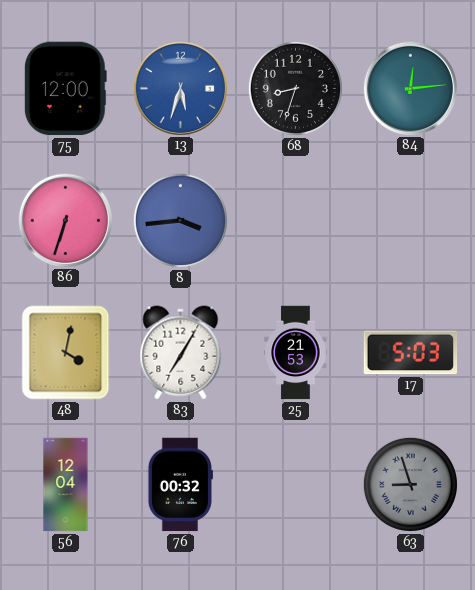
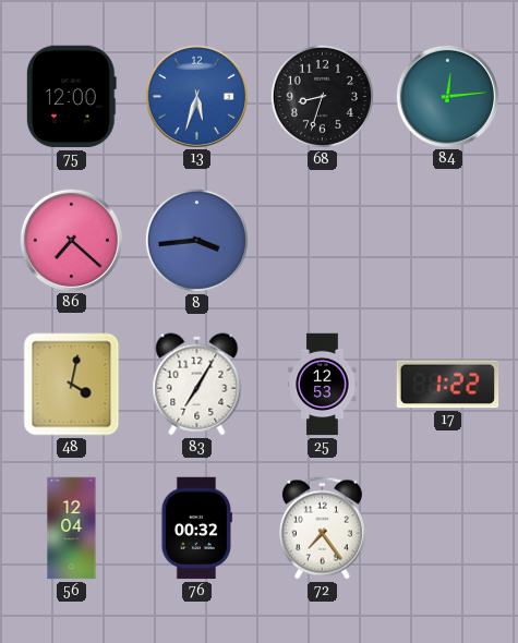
86: 6:33 -> 7:22
25: 21:53 -> 12:53
17: 5:03 -> 1:22
72: none -> 7:24
63: 8:57 -> none
